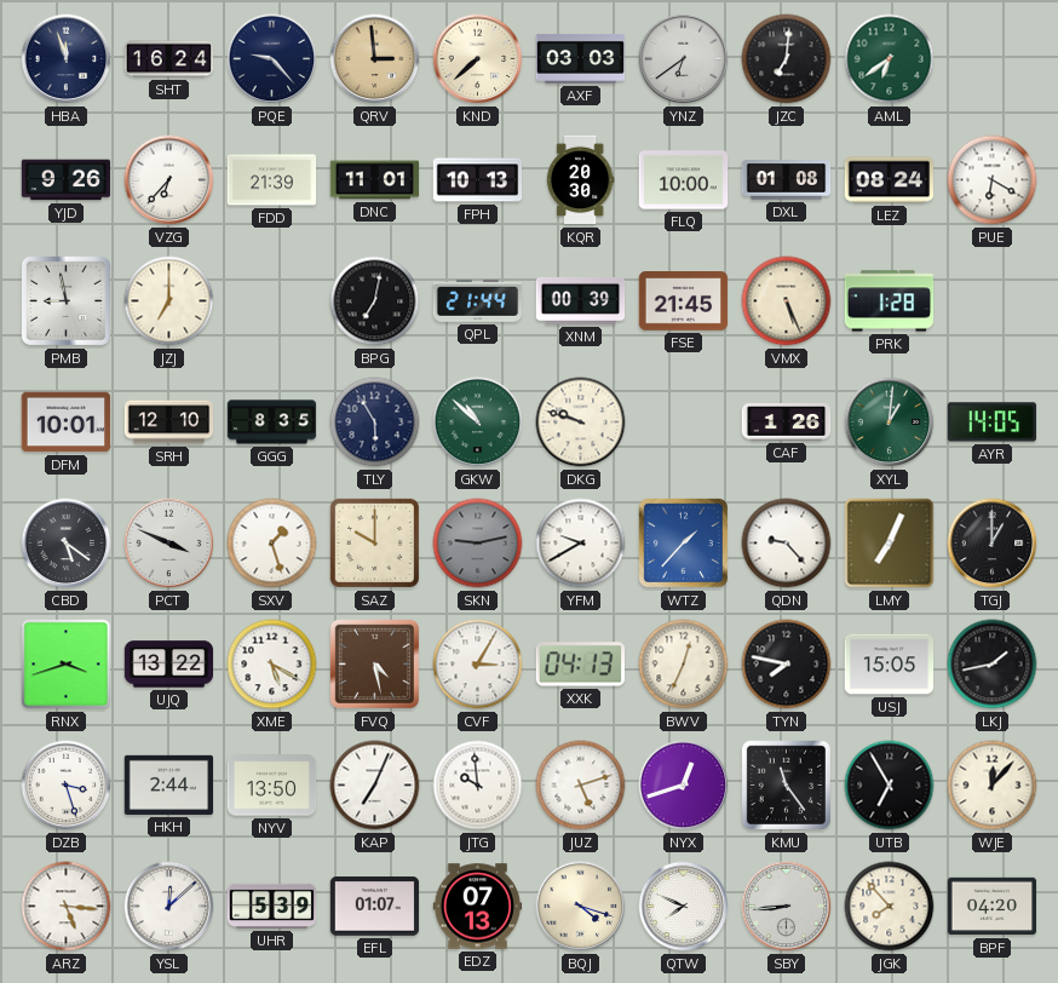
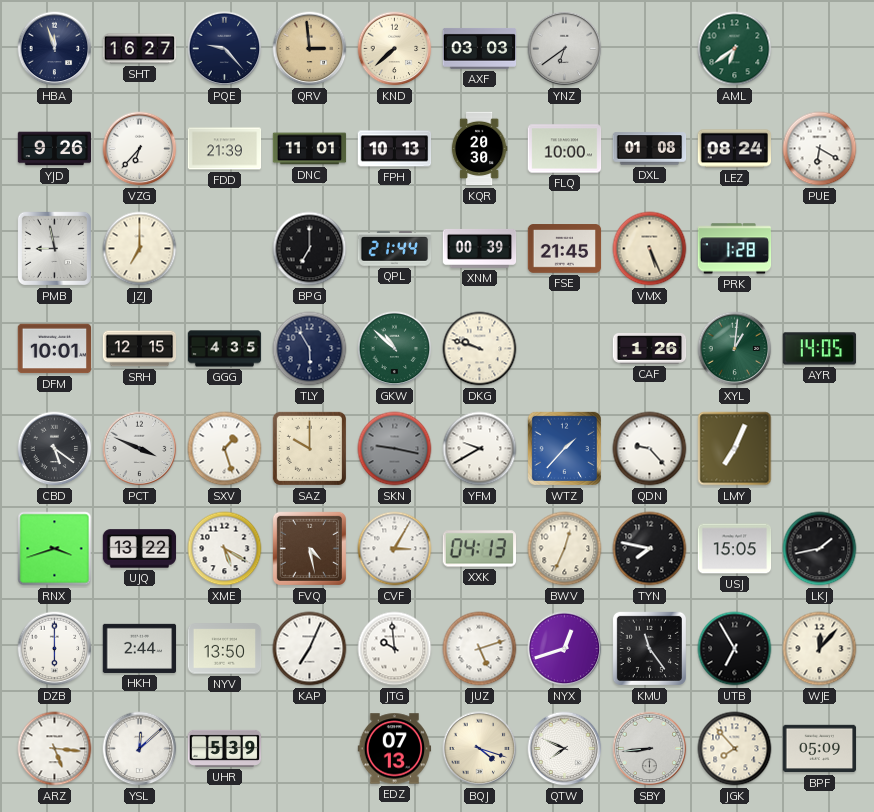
SHT: 16:24 -> 16:27
JZC: 7:01 -> none
BPG: 7:02 -> 7:00
SRH: 12:10 -> 12:15
GGG: 8:35 -> 4:35
SKN: 9:13 -> 9:17
TGJ: 1:00 -> none
DZB: 3:27 -> 6:00
EFL: 01:07 -> none
BPF: 04:20 -> 05:09
